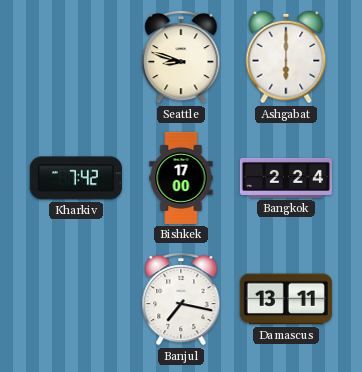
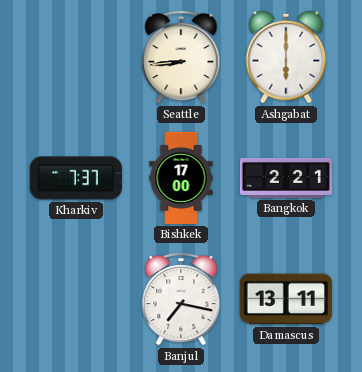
Seattle: 8:48 -> 8:44
Kharkiv: 7:42 -> 7:37
Bangkok: 2:24 -> 2:21
